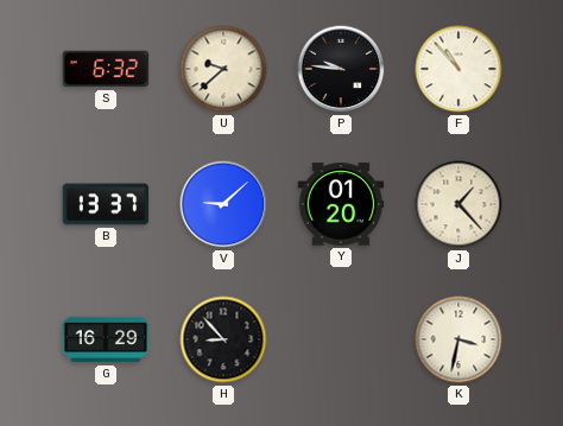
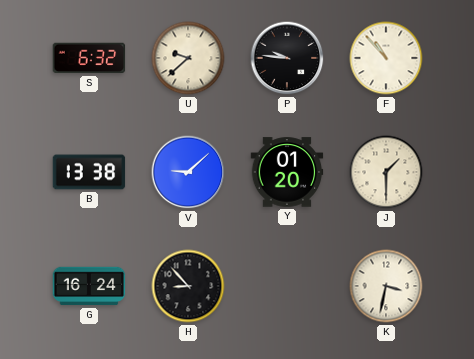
B: 13:37 -> 13:38
J: 1:23 -> 1:30
G: 16:29 -> 16:24
